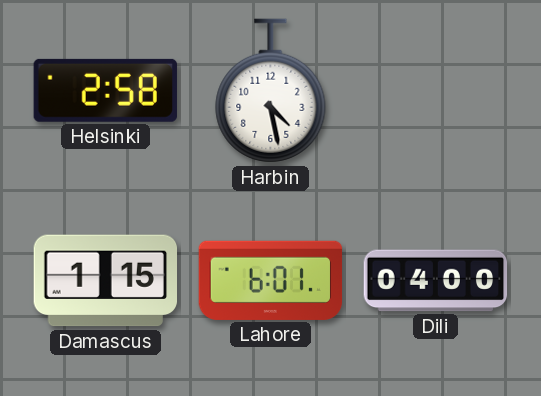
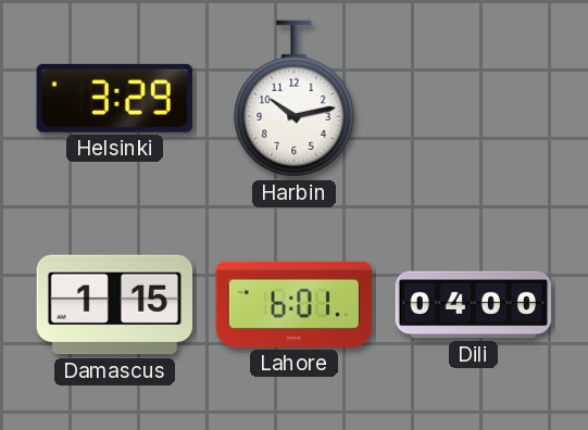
Helsinki: 2:58 -> 3:29
Harbin: 4:28 -> 10:13
